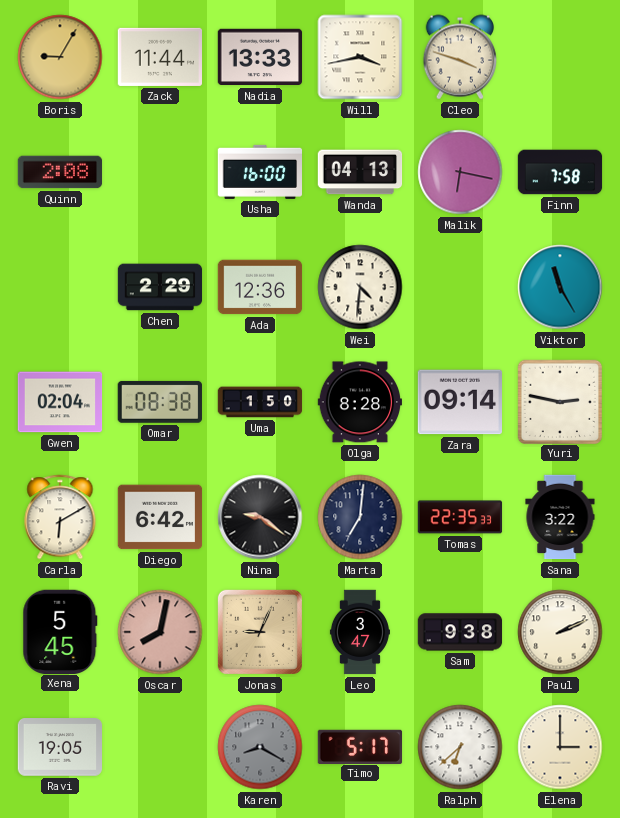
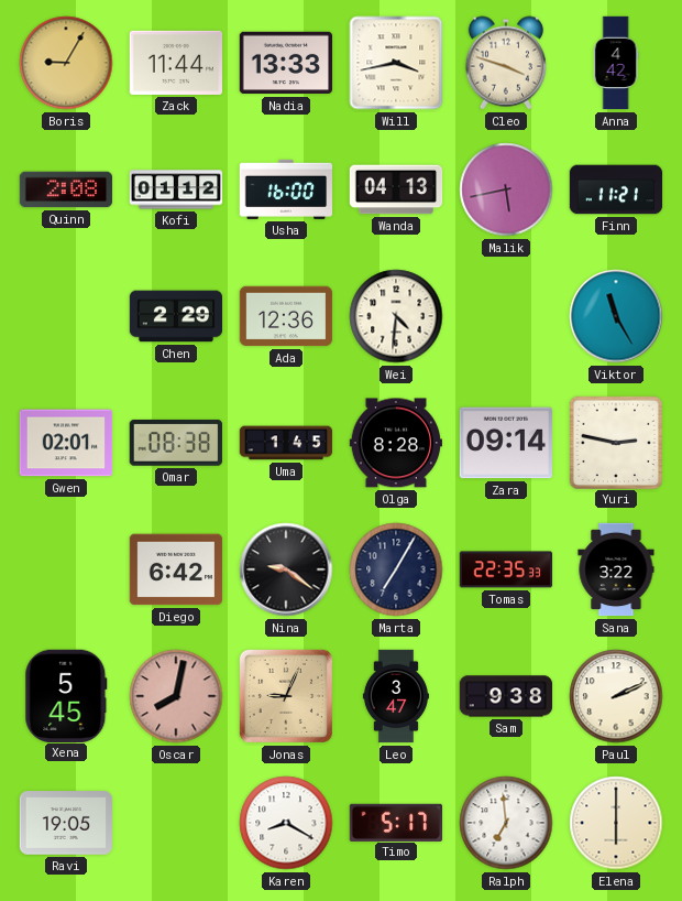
Anna: none -> 4:42
Kofi: none -> 01:12
Malik: 6:17 -> 5:43
Finn: 7:58 -> 11:21
Gwen: 02:04 -> 02:01
Uma: 1:50 -> 1:45
Carla: 6:10 -> none
Marta: 7:01 -> 7:05
Karen dial: grey -> white
Ralph: 6:38 -> 6:59
Elena: 3:00 -> 6:00
